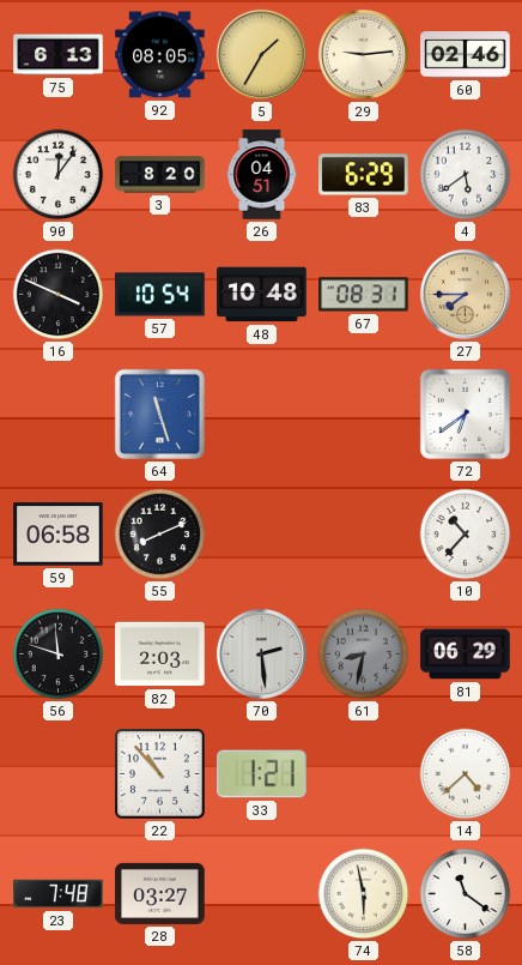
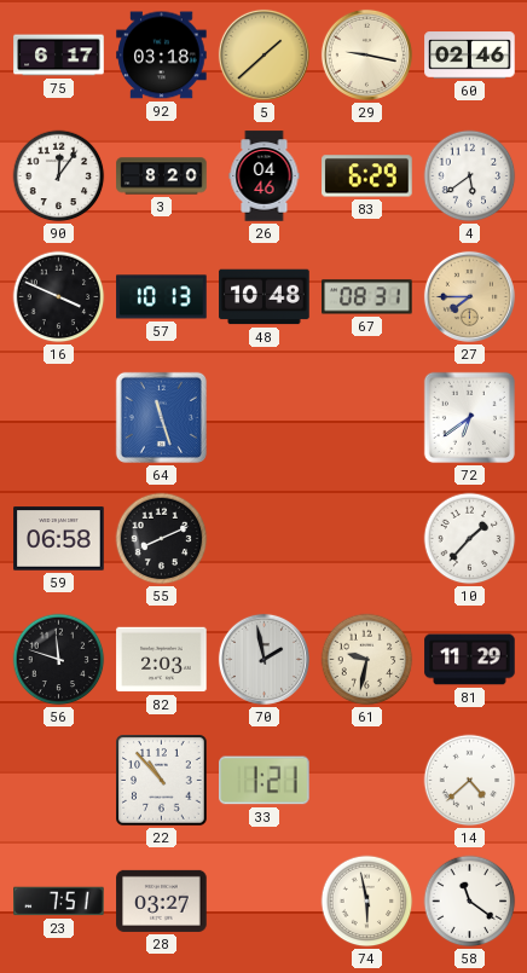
75: 6:13 -> 6:17
92: 08:05 -> 03:18
5: 1:35 -> 1:38
29: 9:14 -> 9:17
26: 04:51 -> 04:46
57: 10:54 -> 10:13
10: 10:37 -> 1:37
70: 2:29 -> 1:58
61: 8:32 -> 9:32
61 dial: grey -> cream
81: 06:29 -> 11:29
23: 7:48 -> 7:51
